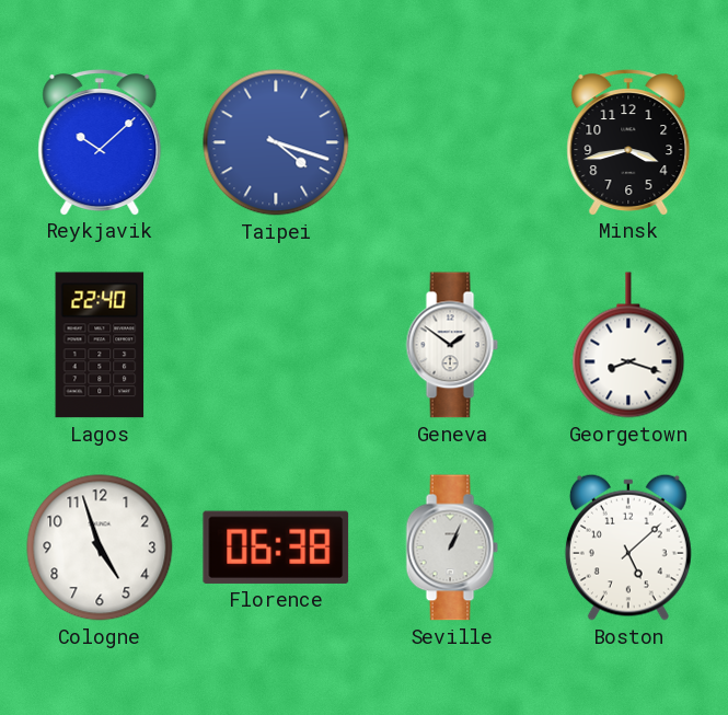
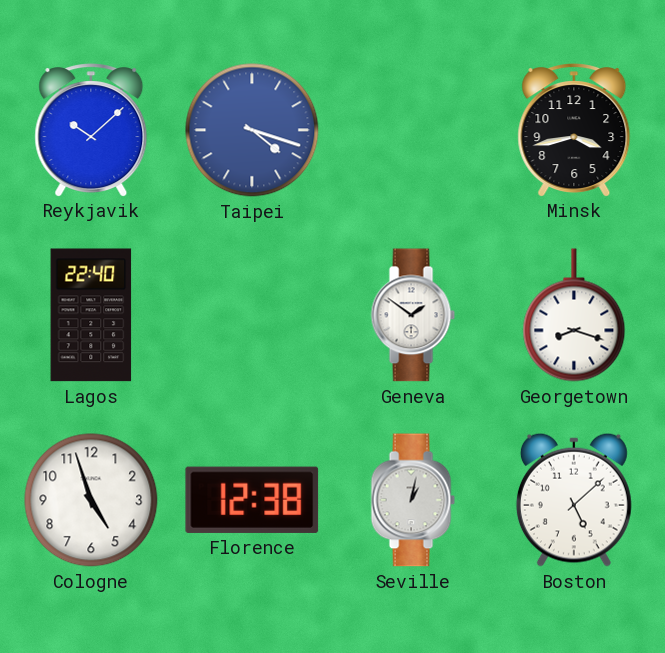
Florence: 06:38 -> 12:38
Seville: 1:04 -> 1:02
